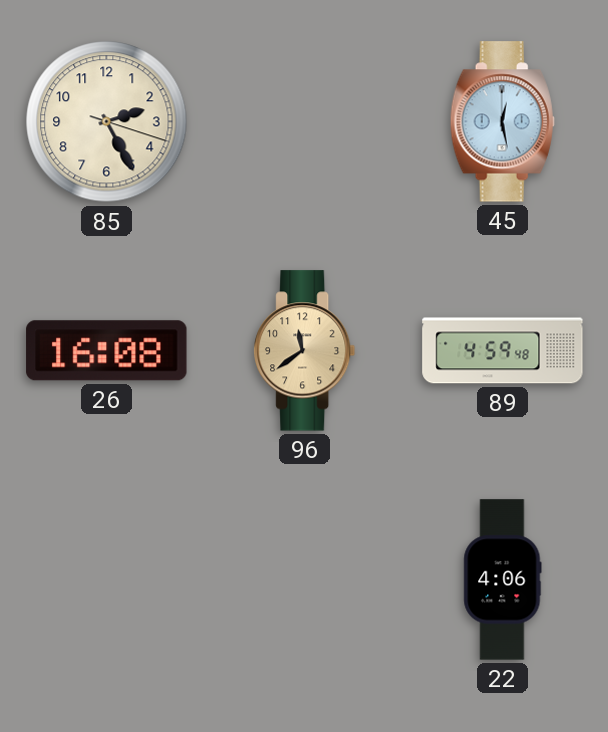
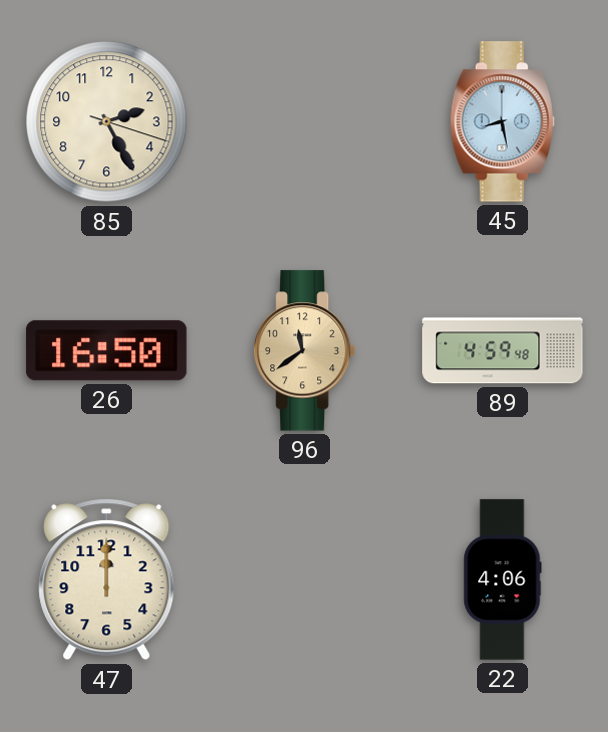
45: 12:28 -> 8:28
26: 16:08 -> 16:50
47: none -> 12:00
